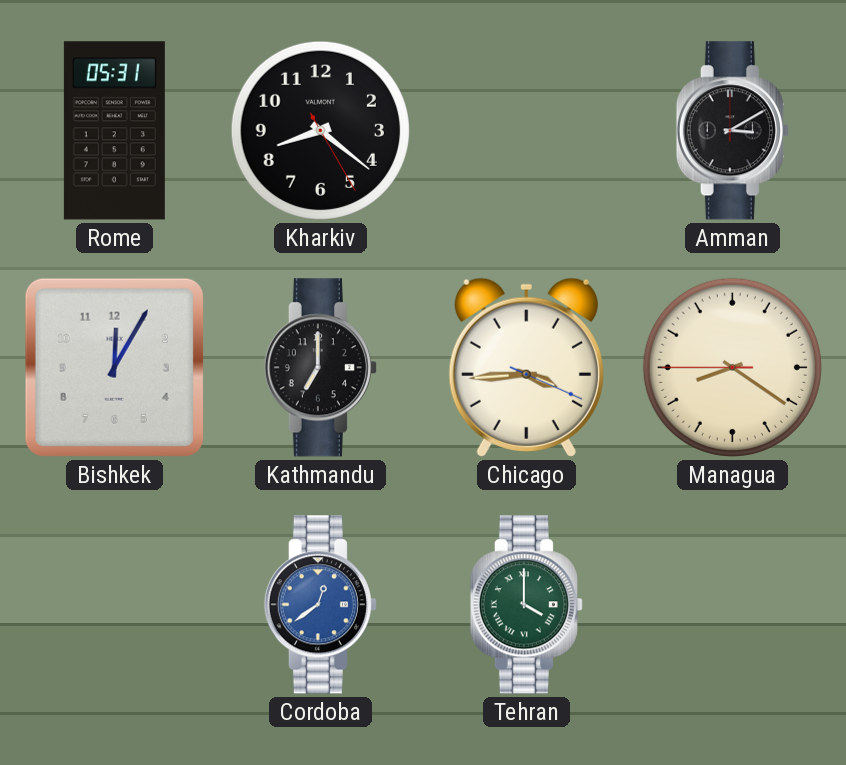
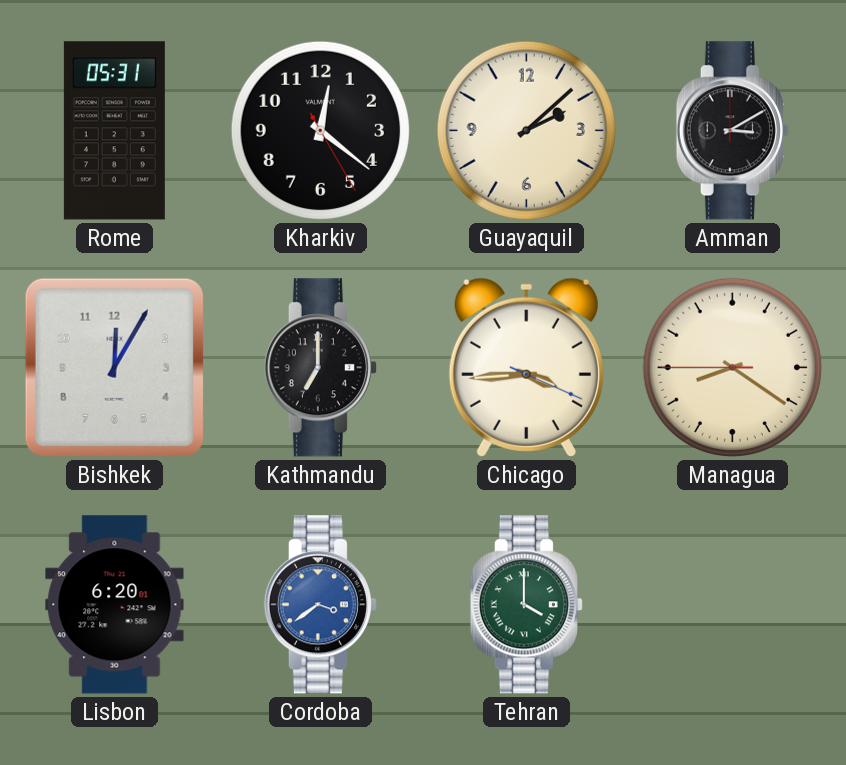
Kharkiv: 8:21 -> 12:21
Guayaquil: none -> 2:08
Lisbon: none -> 6:20
Cordoba: 12:39 -> 3:39
